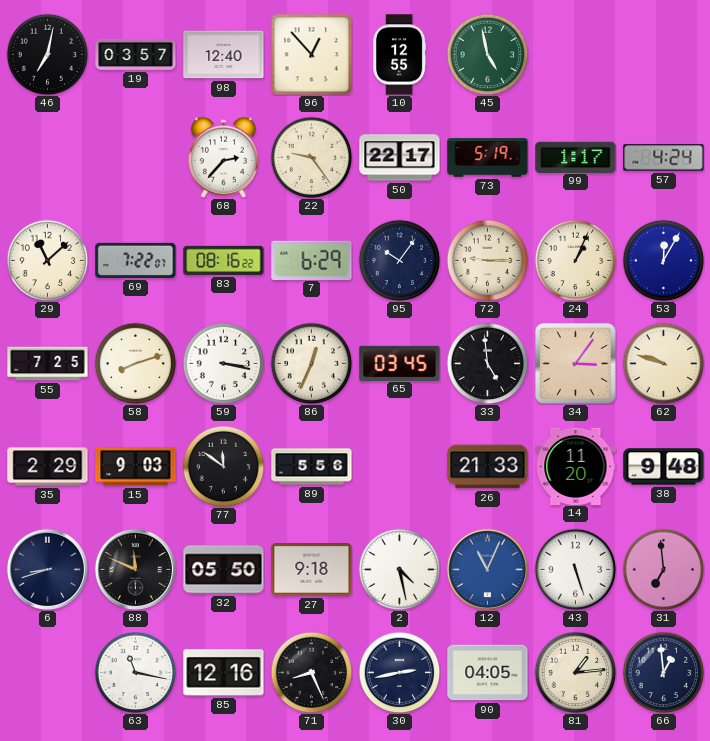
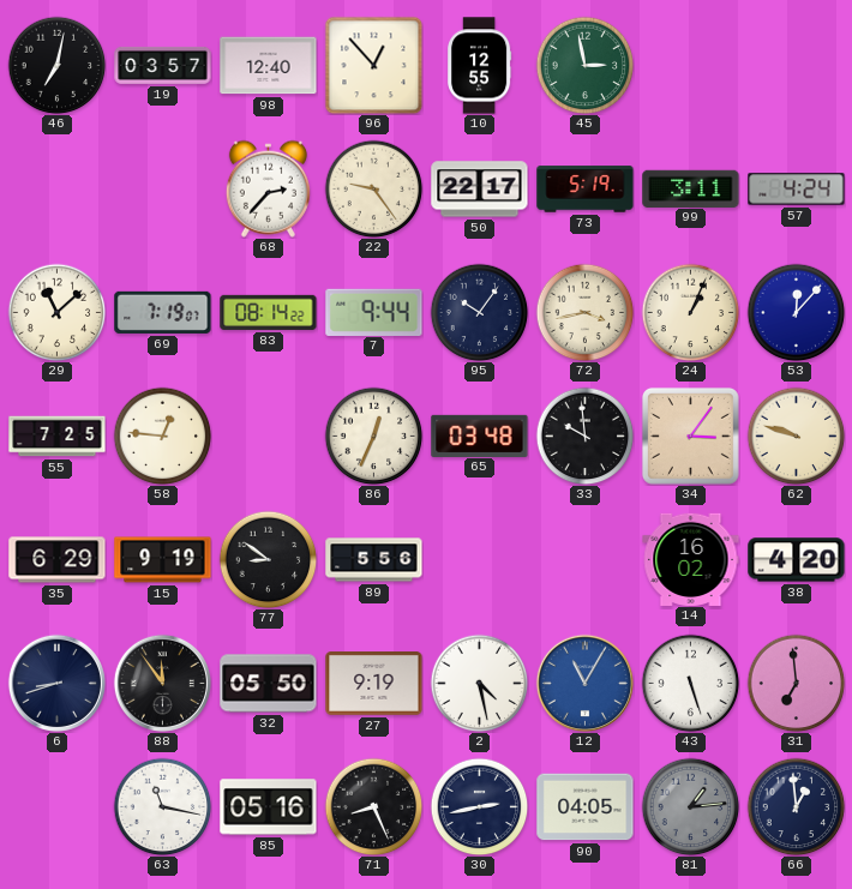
45: 4:58 -> 2:58
99: 1:17 -> 3:11
69: 7:22 -> 7:19
83: 08:16 -> 08:14
7: 6:29 -> 9:44
72: 9:15 -> 3:43
53: 12:05 -> 12:07
58: 8:12 -> 12:46
59: 3:17 -> none
65: 03:45 -> 03:48
33: 4:59 -> 9:59
35: 2:29 -> 6:29
15: 9:03 -> 9:19
77: 11:51 -> 8:51
26: 21:33 -> none
14: 11:20 -> 16:02
38: 9:48 -> 4:20
88: 11:49 -> 11:54
27: 9:18 -> 9:19
12: 11:04 -> 11:05
85: 12:16 -> 05:16
81 dial: cream -> grey
